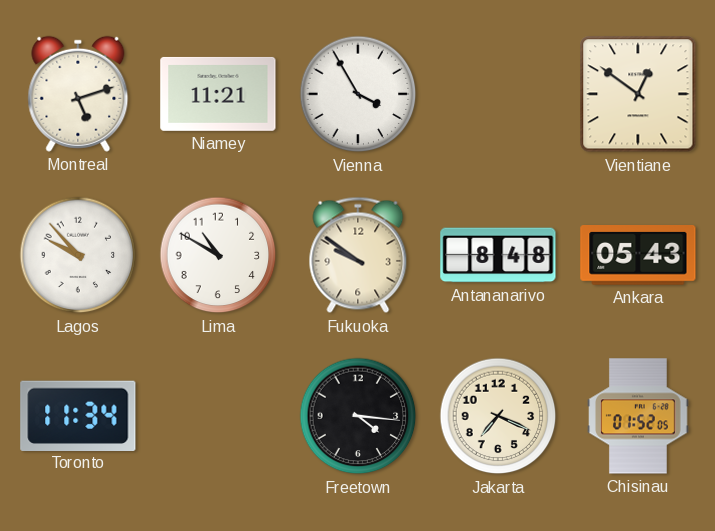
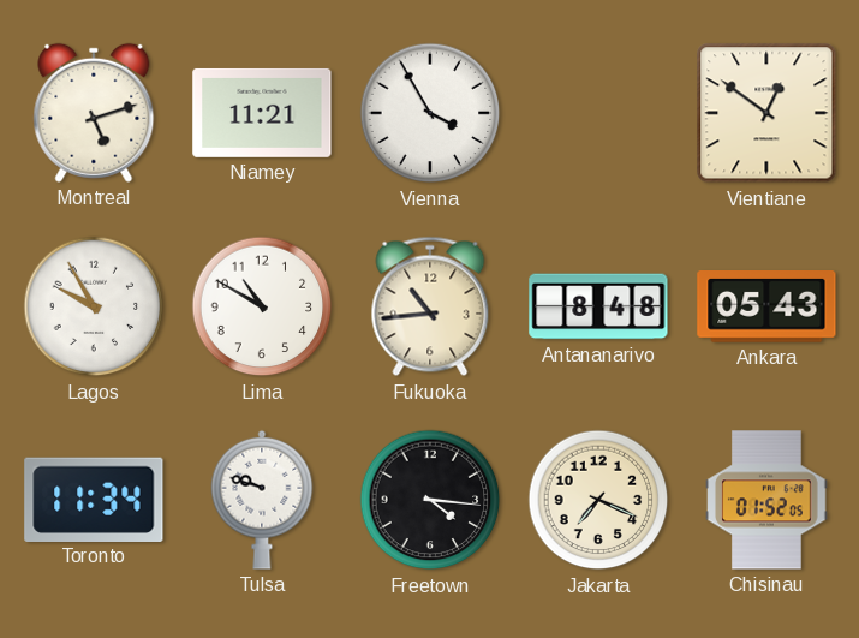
Lagos: 9:53 -> 9:55
Fukuoka: 9:51 -> 10:44
Tulsa: none -> 9:48
